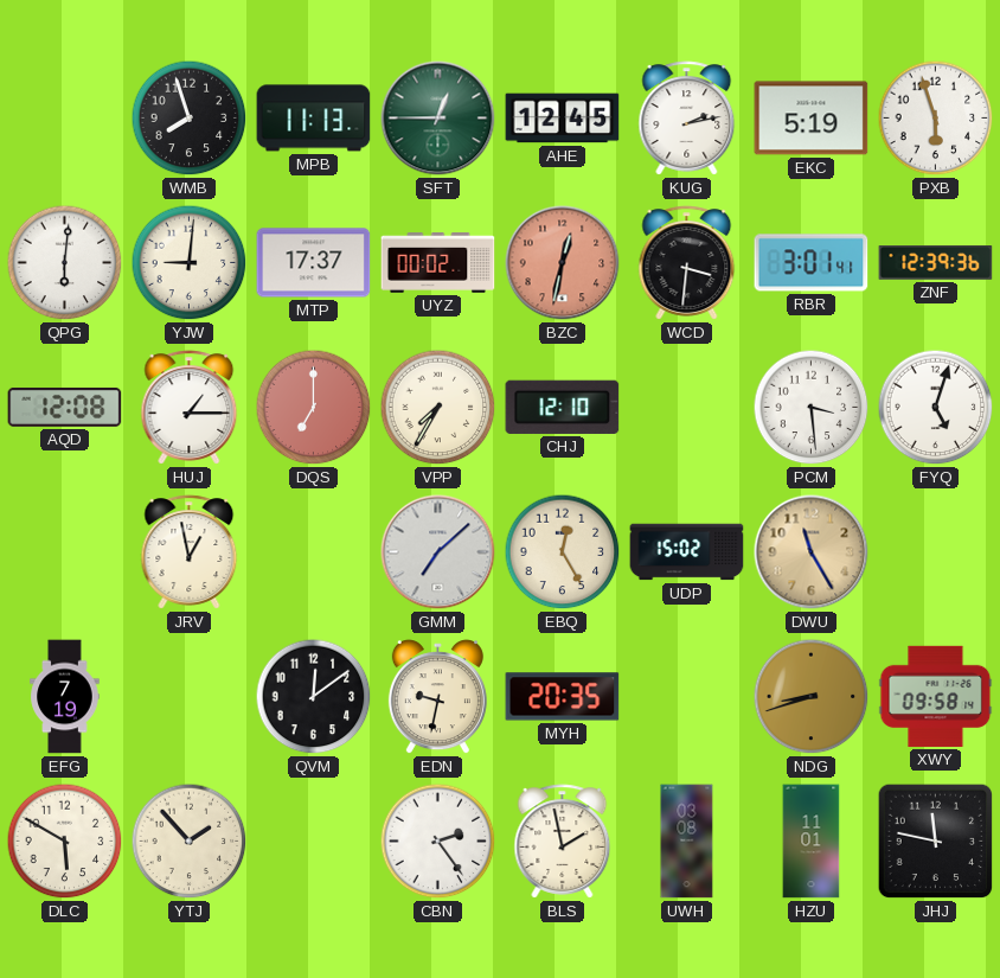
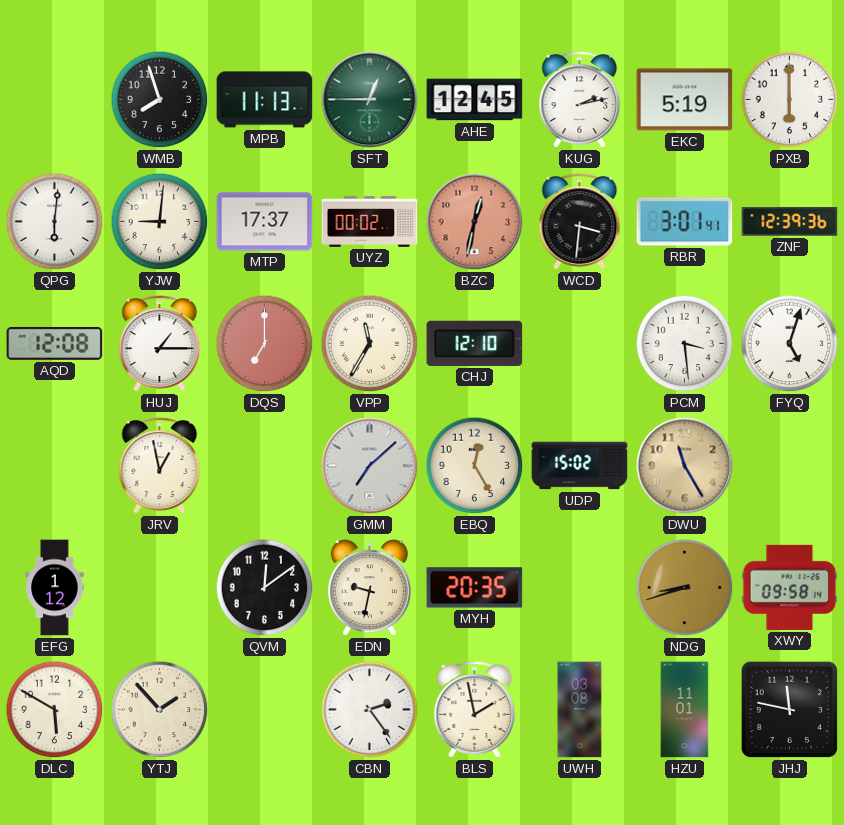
PXB: 5:57 -> 6:00
VPP: 7:35 -> 11:35
EFG: 7:19 -> 1:12
